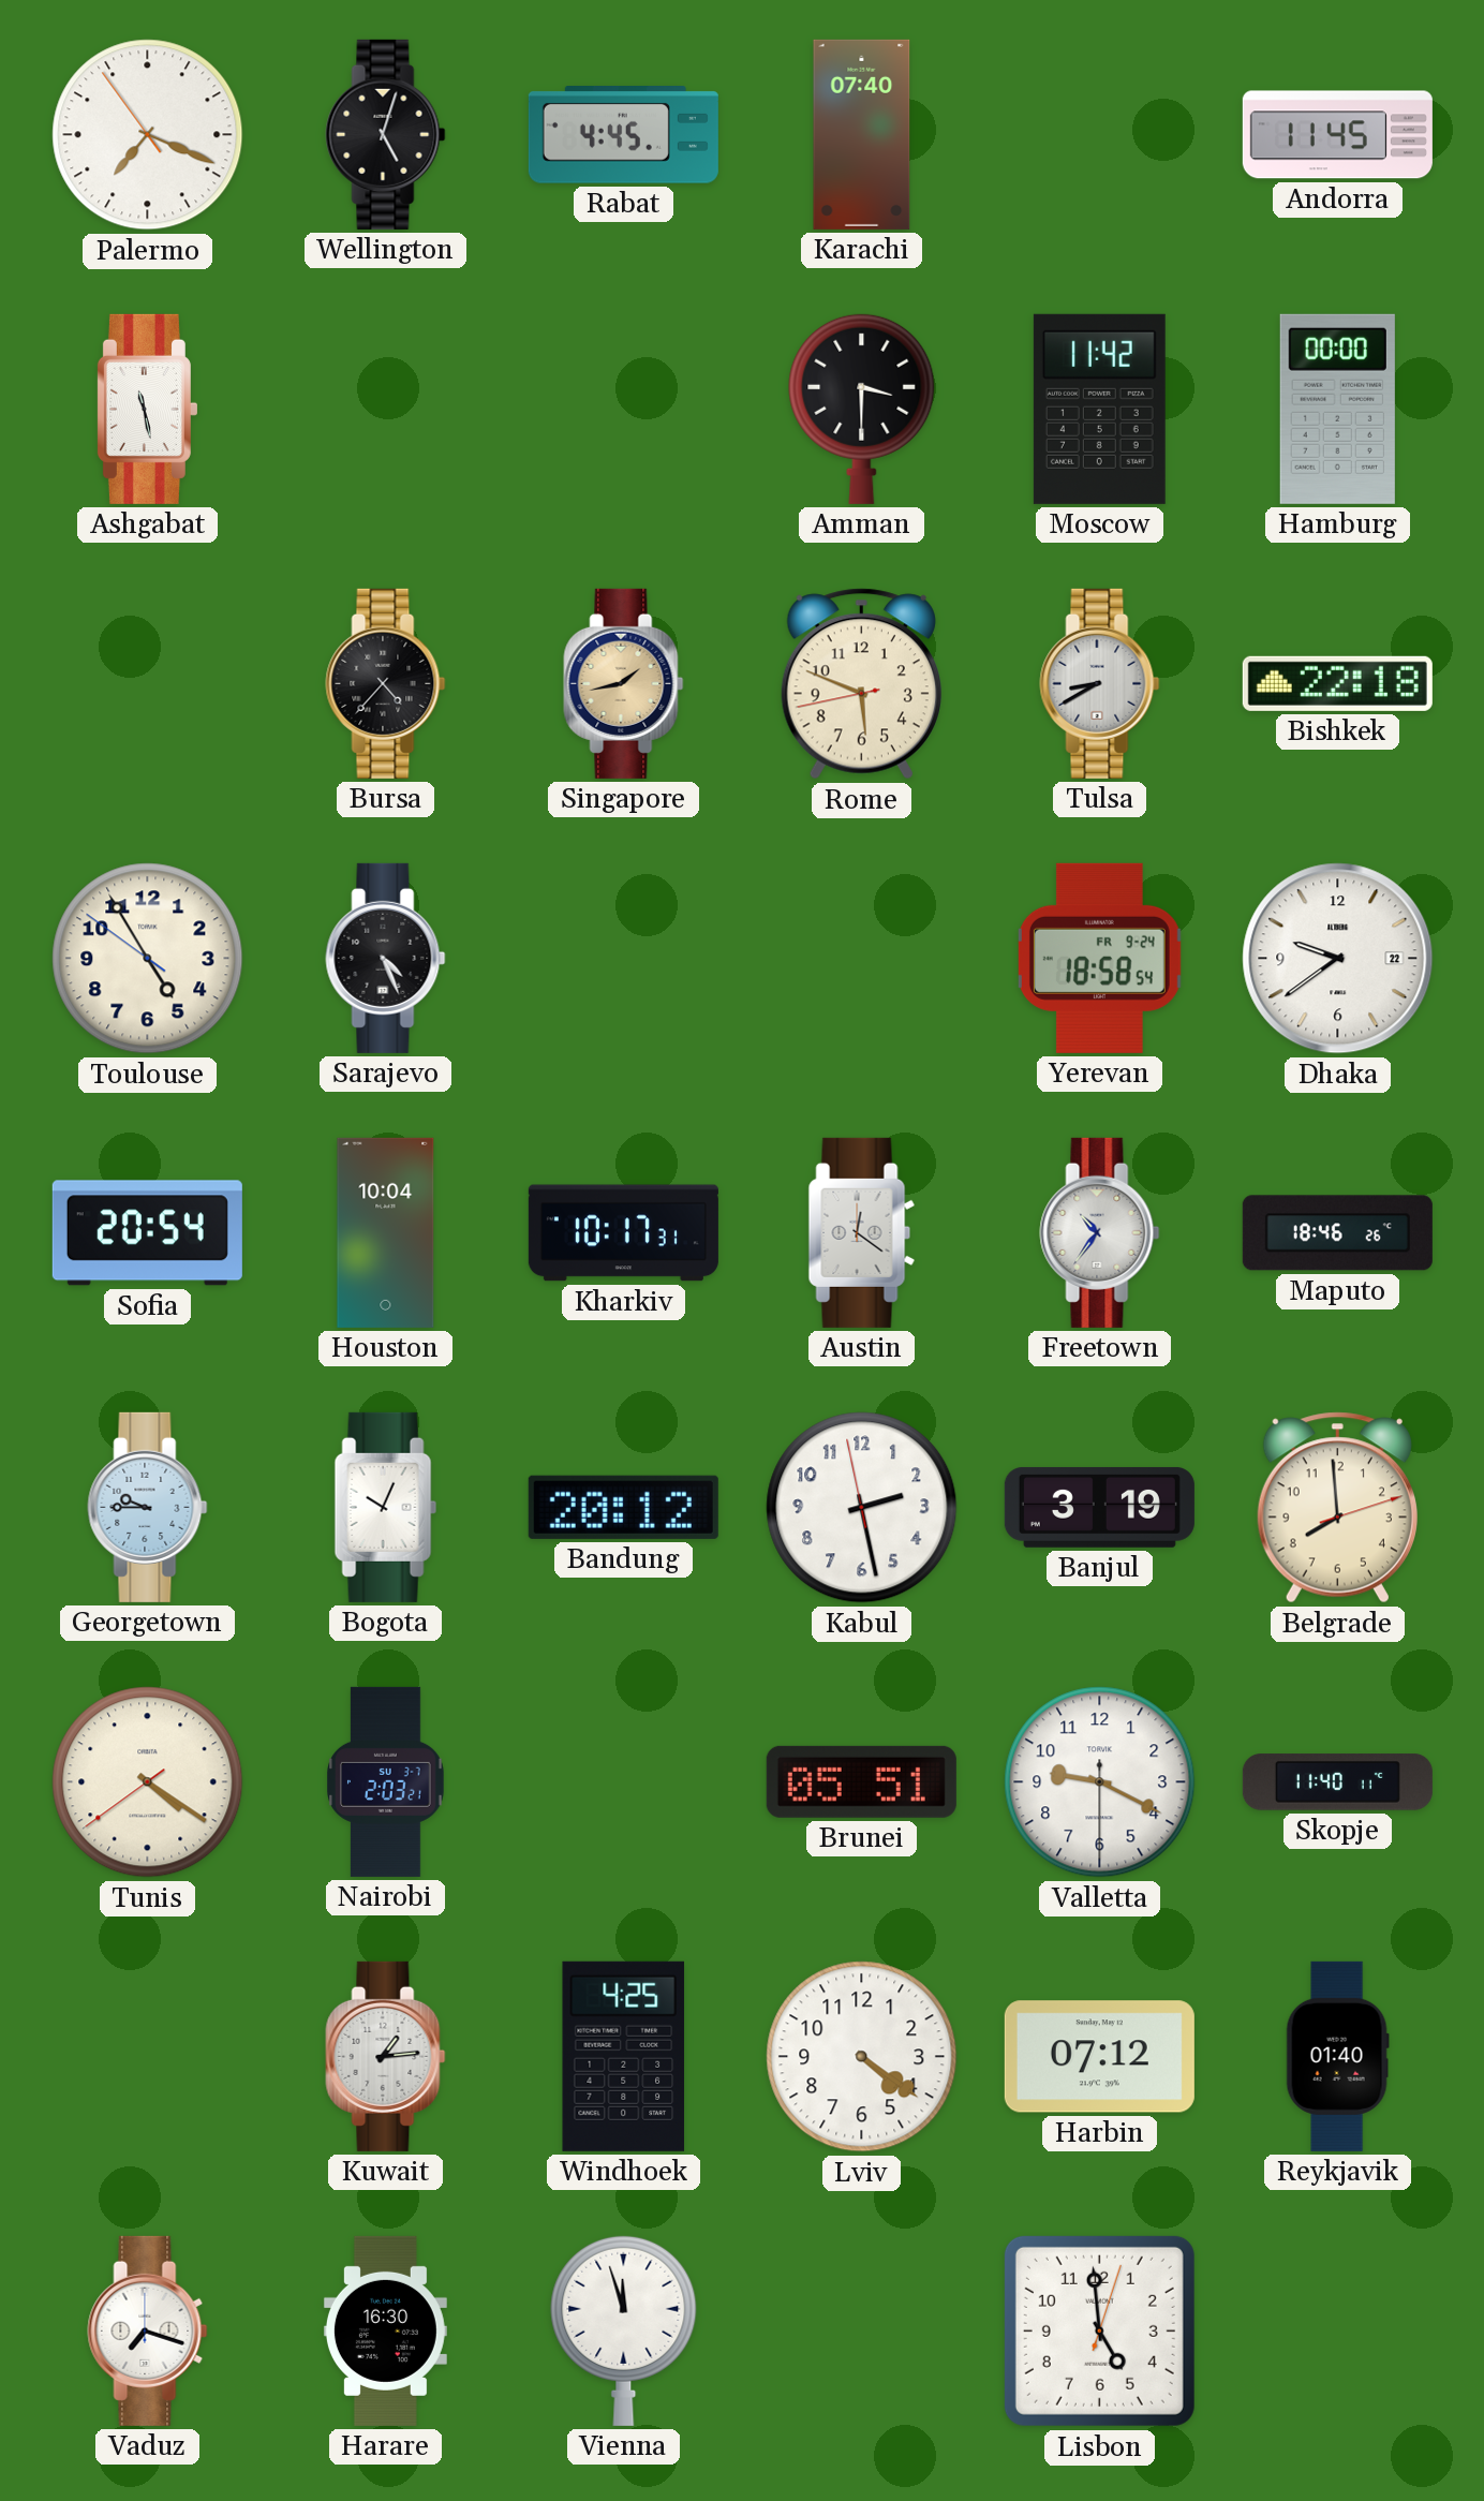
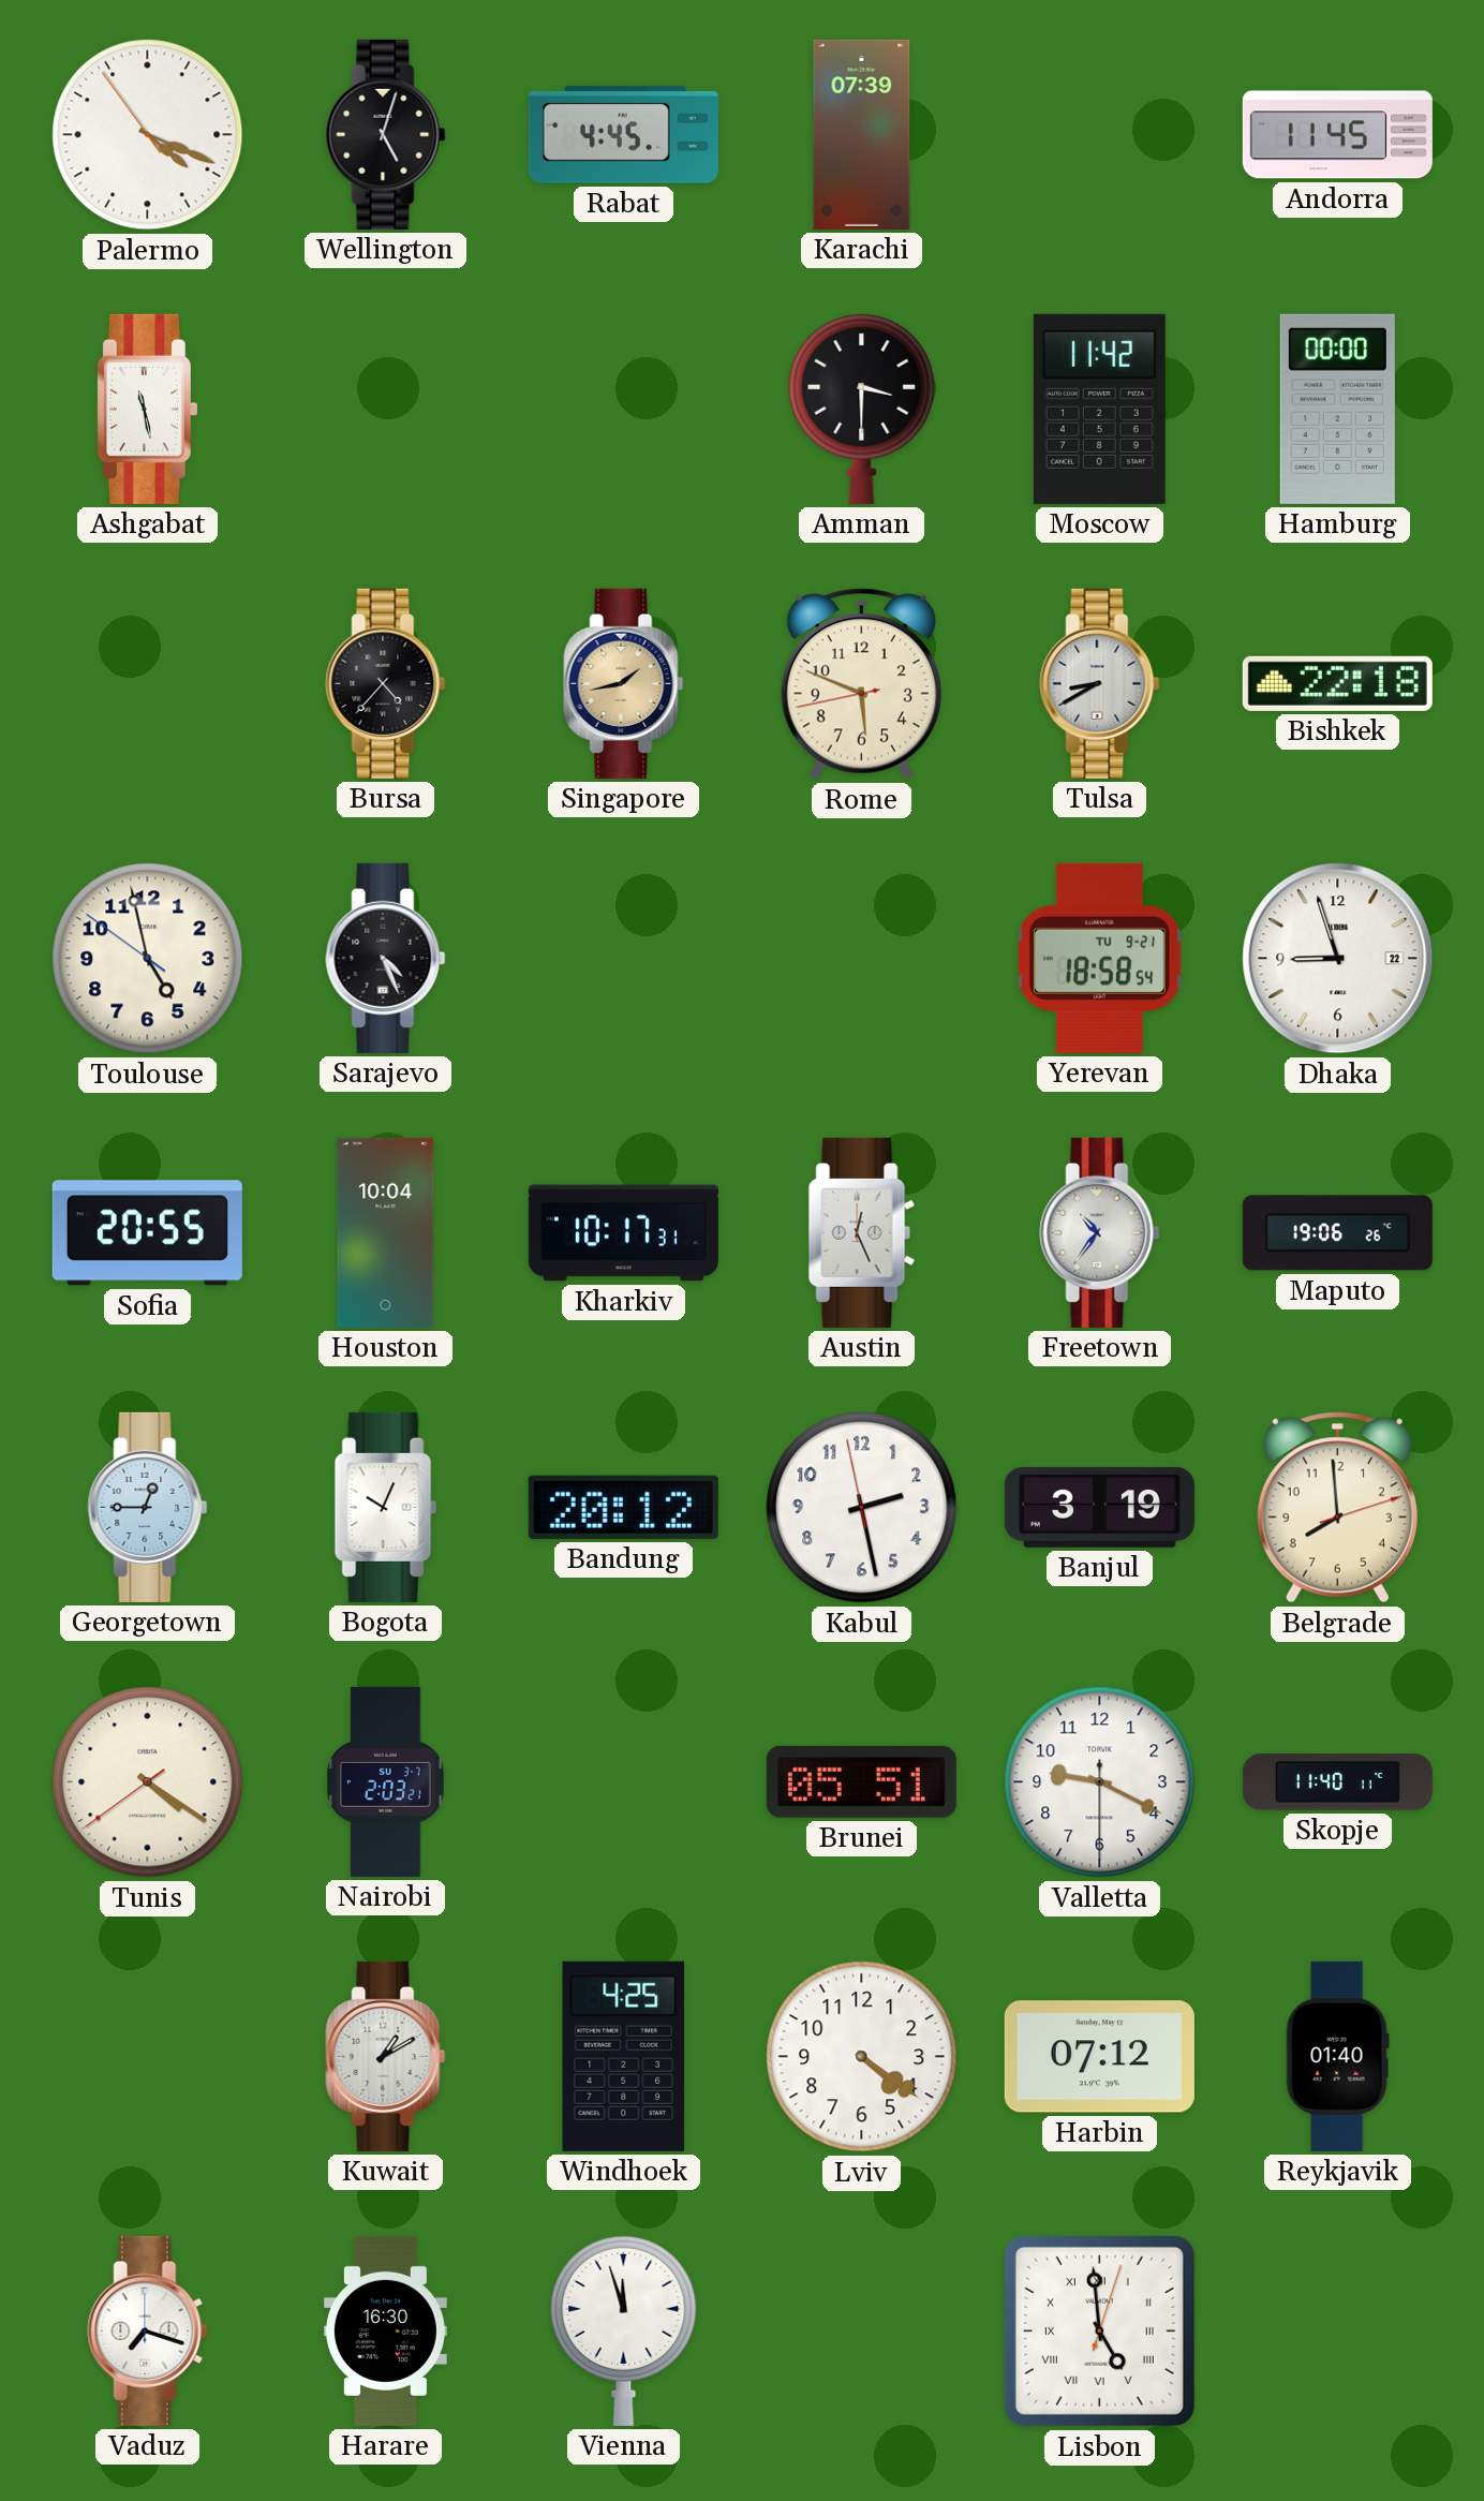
Palermo: 7:18 -> 4:18
Karachi: 07:40 -> 07:39
Toulouse: 4:54 -> 4:57
Yerevan date: FR 9-24 -> TU 9-21
Dhaka: 9:39 -> 8:57
Sofia: 20:54 -> 20:55
Austin: 12:21 -> 12:26
Maputo: 18:46 -> 19:06
Georgetown: 9:45 -> 12:45
Kuwait: 1:14 -> 1:10
Lisbon numerals: Arabic -> Roman
